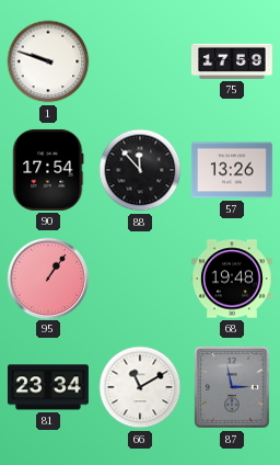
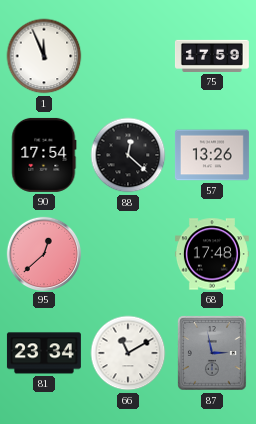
1: 9:48 -> 11:56
88: 11:53 -> 12:22
95: 1:06 -> 12:38
68: 19:48 -> 17:48
